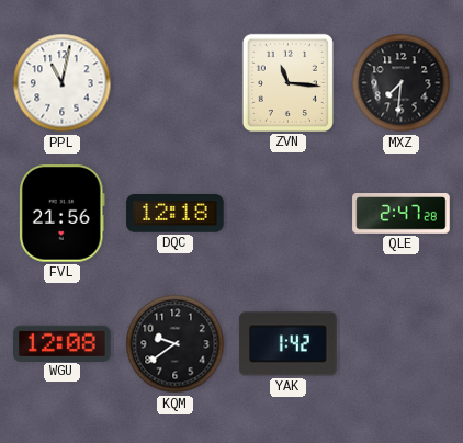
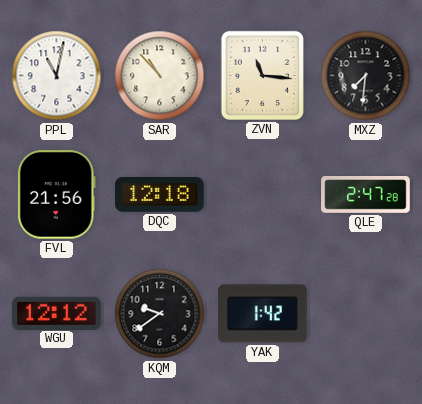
SAR: none -> 10:53
WGU: 12:08 -> 12:12
